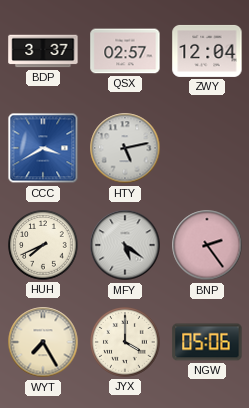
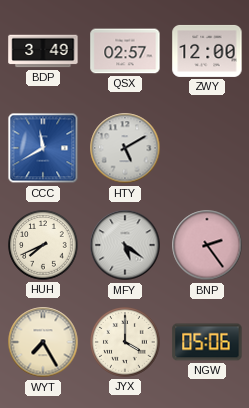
BDP: 3:37 -> 3:49
ZWY: 12:04 -> 12:00
CCC: 3:40 -> 11:40
HTY: 5:13 -> 5:10
